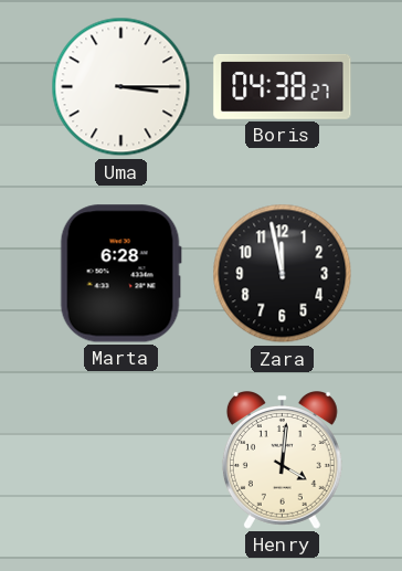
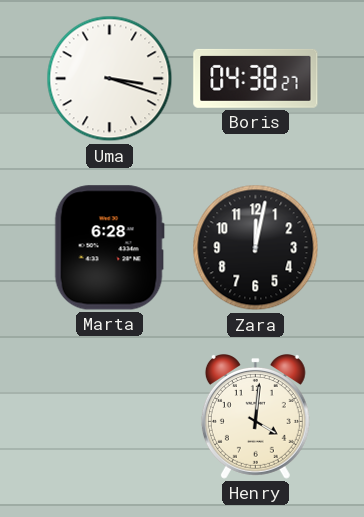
Uma: 3:15 -> 3:18
Zara: 11:58 -> 12:02
